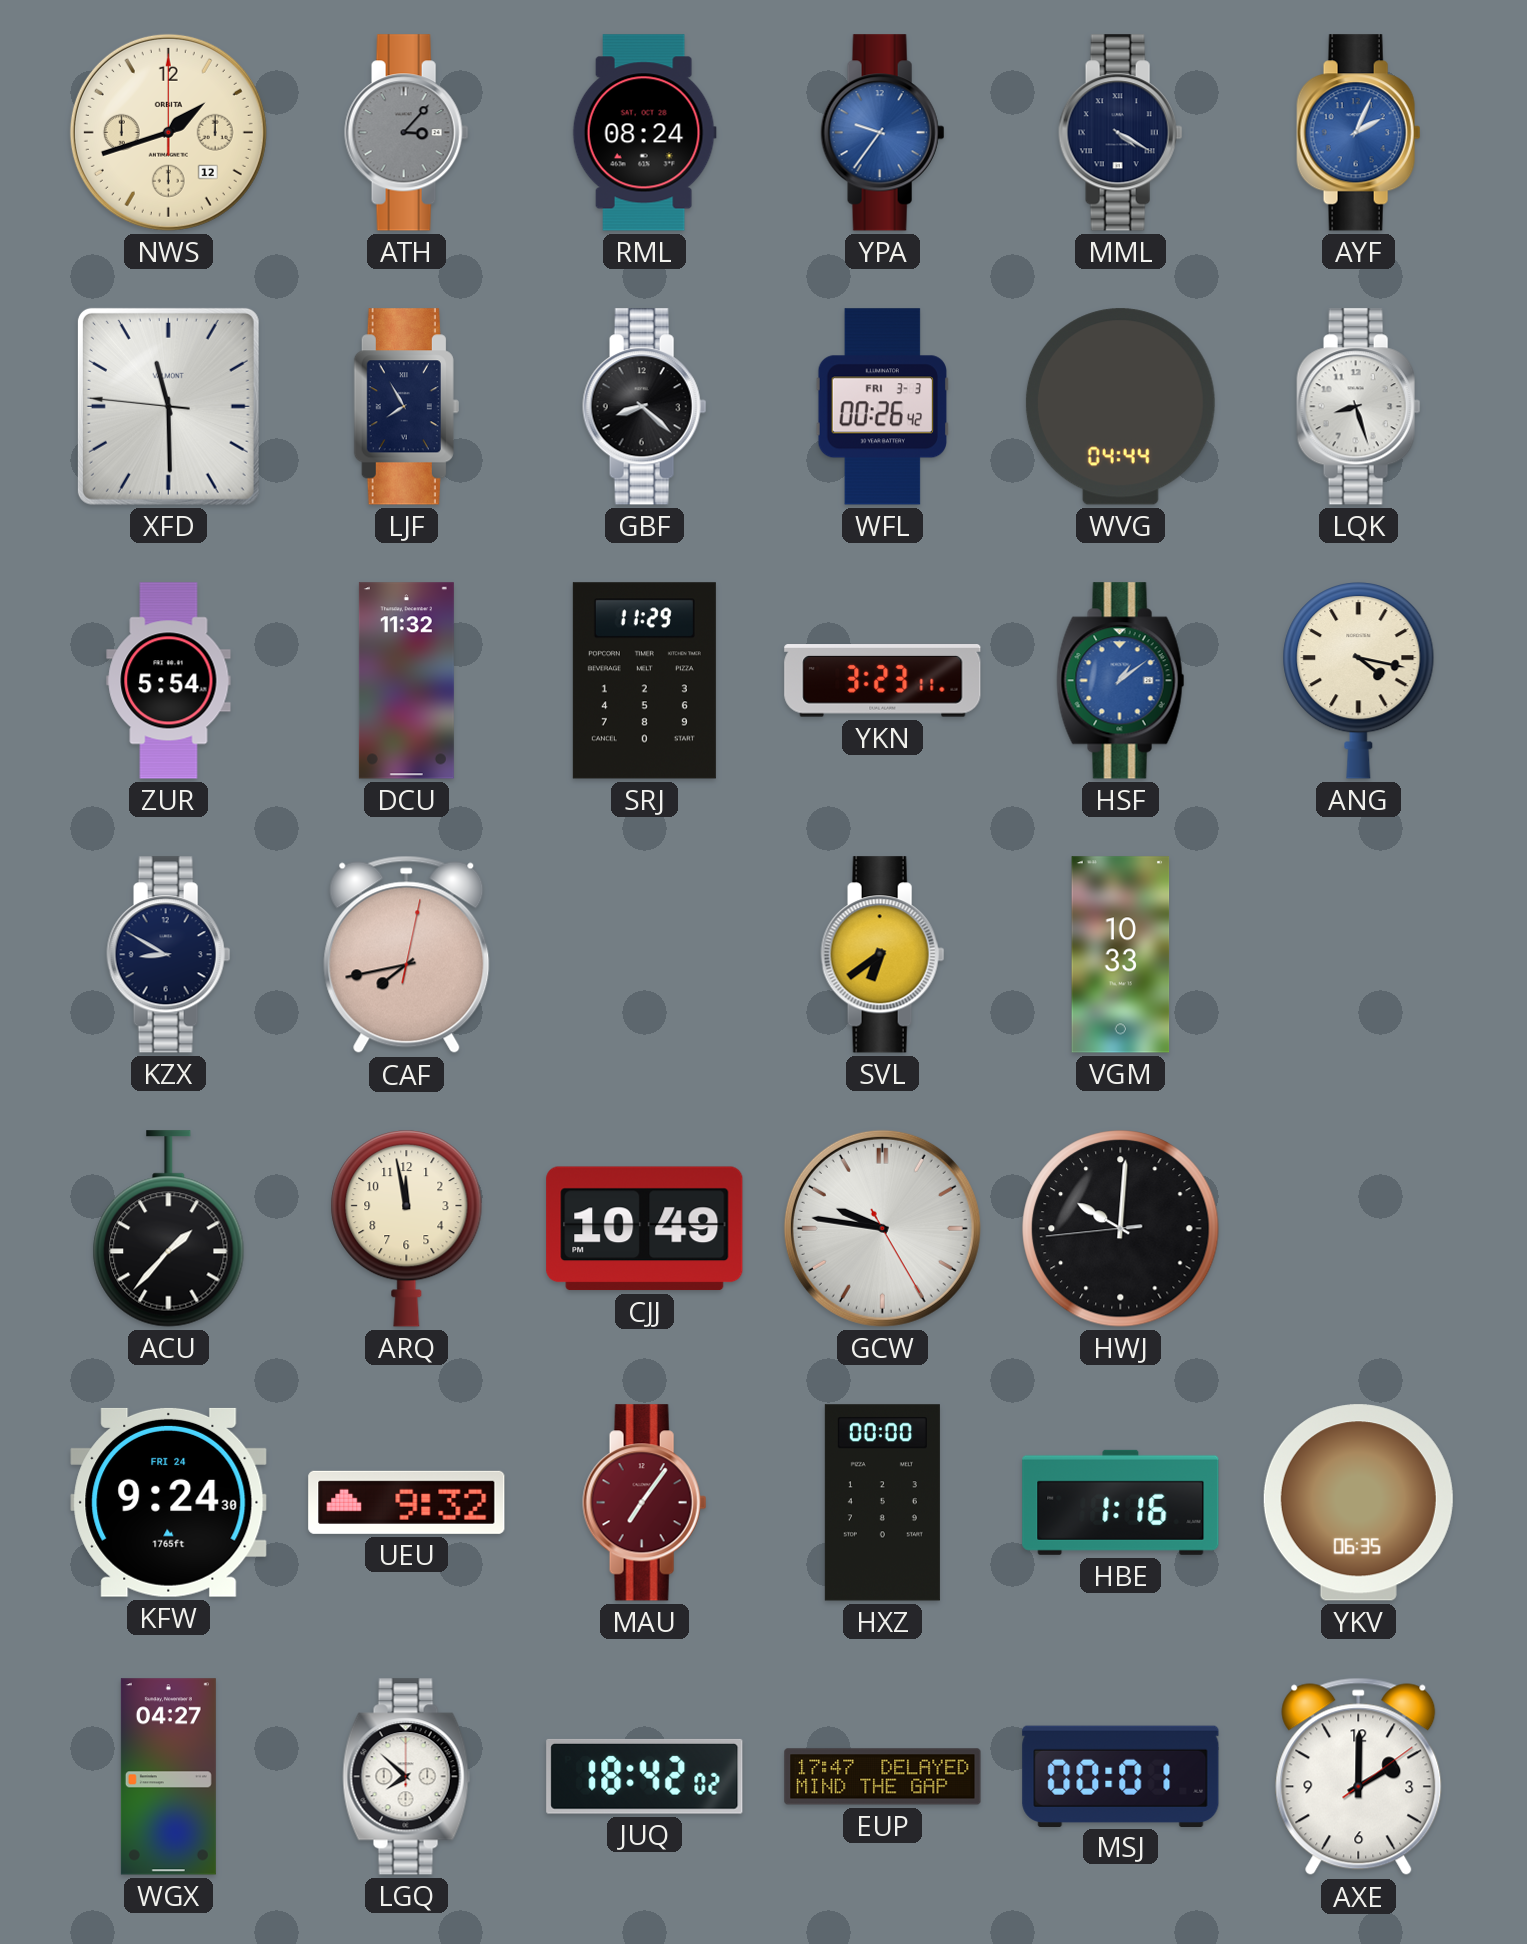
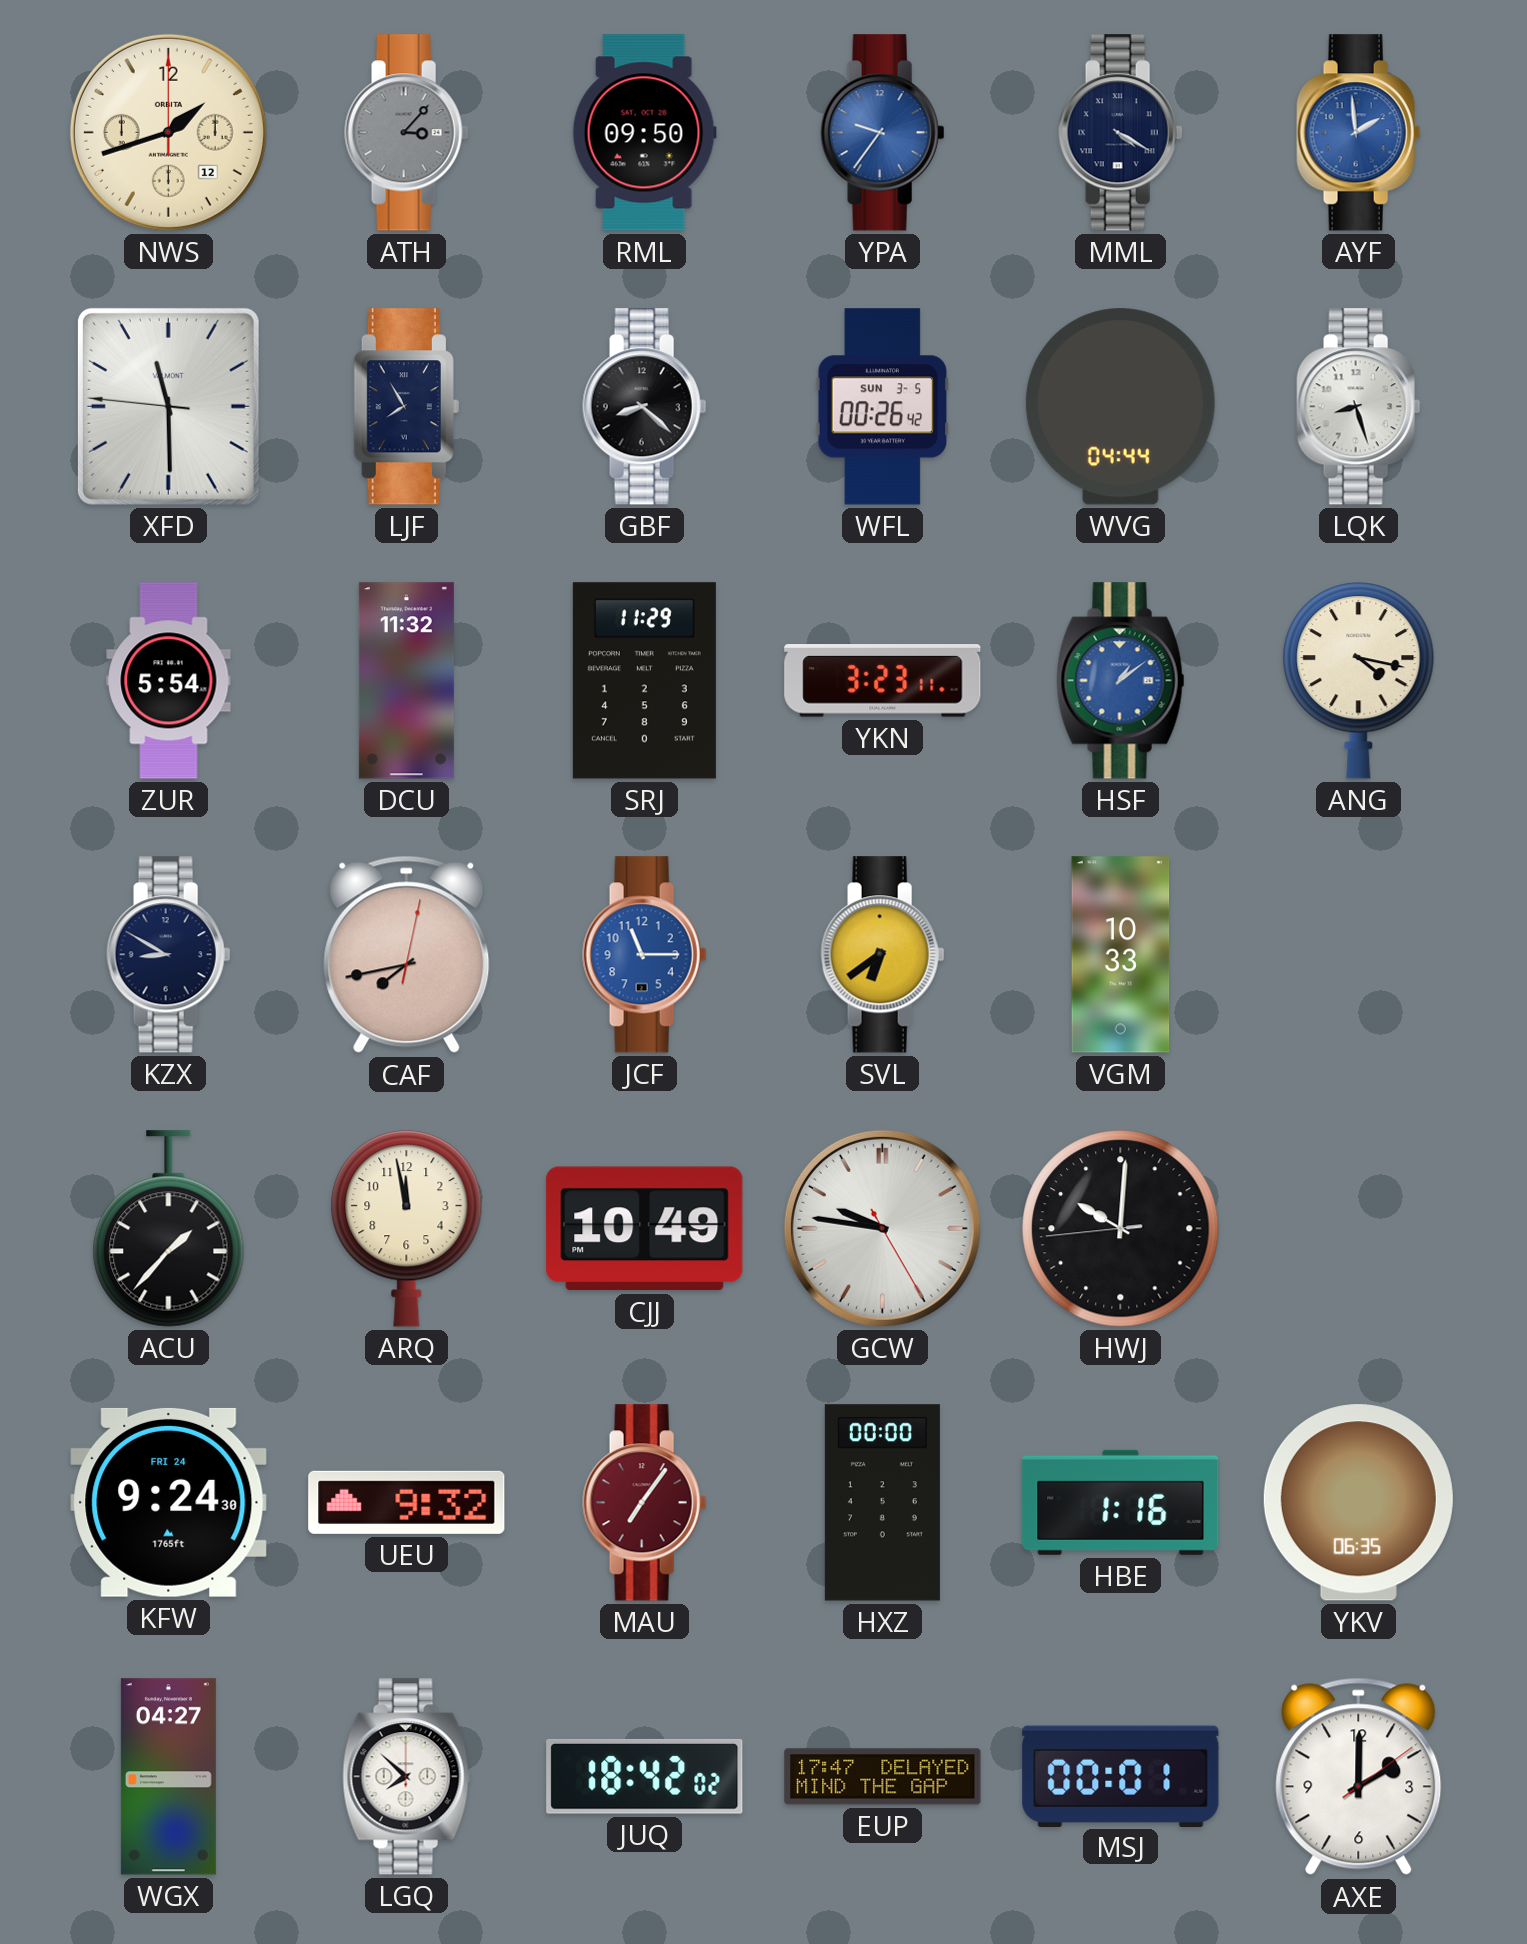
RML: 08:24 -> 09:50
AYF: 2:04 -> 1:59
WFL date: FRI 3-3 -> SUN 3-5
JCF: none -> 11:15
